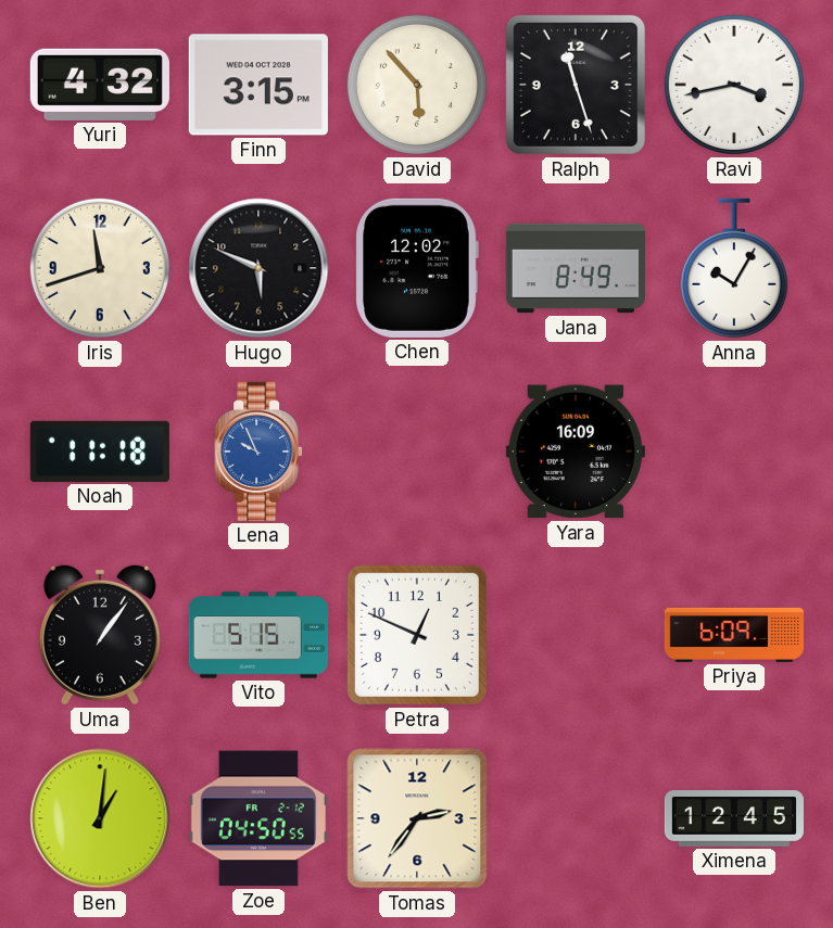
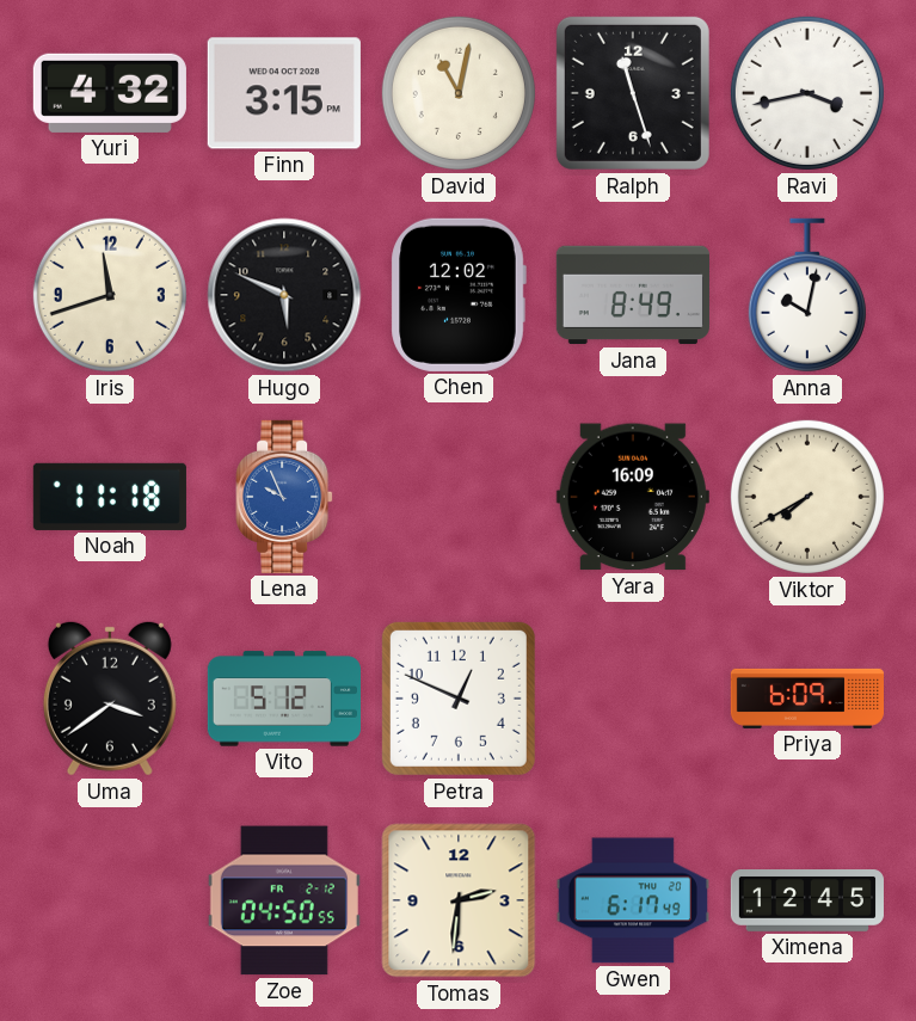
David: 5:53 -> 11:02
Anna: 10:05 -> 10:02
Viktor: none -> 7:40
Uma: 1:06 -> 3:39
Vito: 5:15 -> 5:12
Ben: 1:01 -> none
Tomas: 2:36 -> 2:31
Gwen: none -> 6:17
